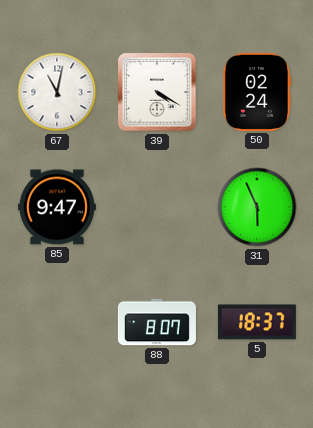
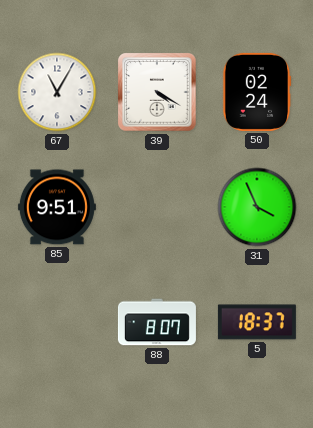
67: 11:02 -> 11:05
85: 9:47 -> 9:51
31: 5:56 -> 3:56
